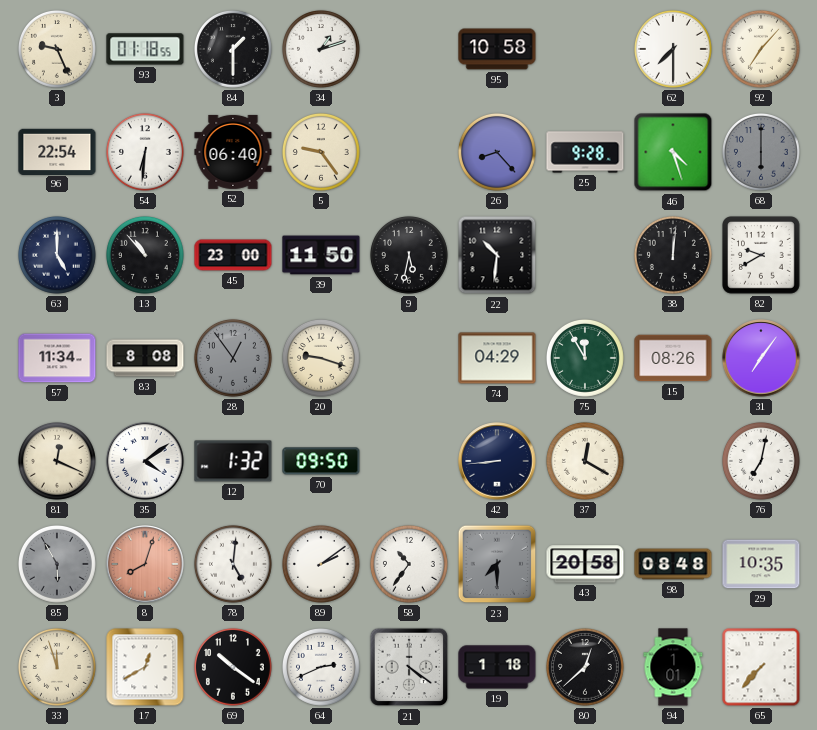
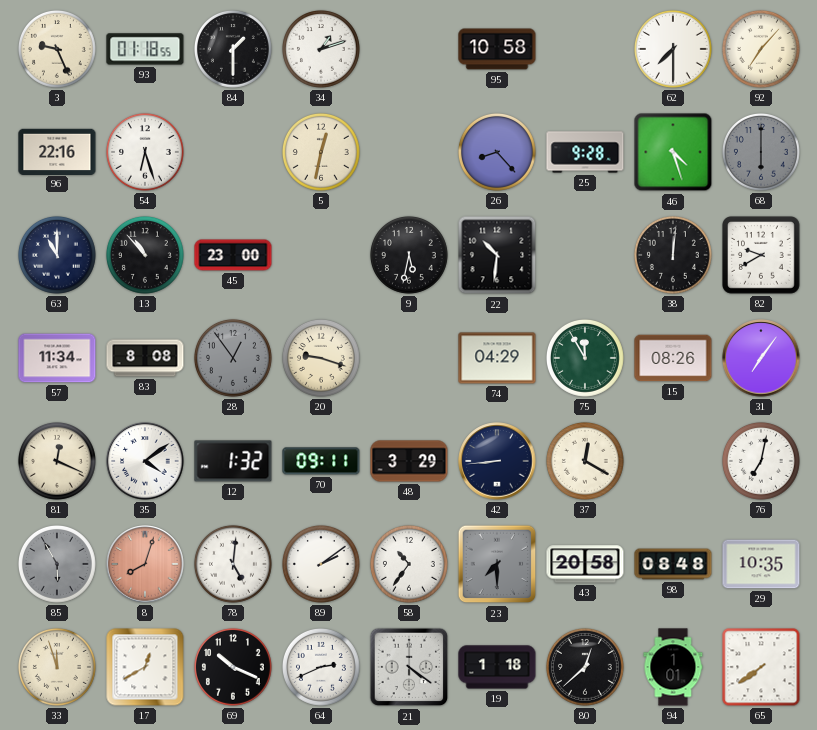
96: 22:54 -> 22:16
54: 6:31 -> 6:27
52: 06:40 -> none
5: 9:24 -> 12:32
63: 5:00 -> 11:00
39: 11:50 -> none
70: 09:50 -> 09:11
48: none -> 3:29
69: 10:21 -> 10:19
65: 7:37 -> 7:39
